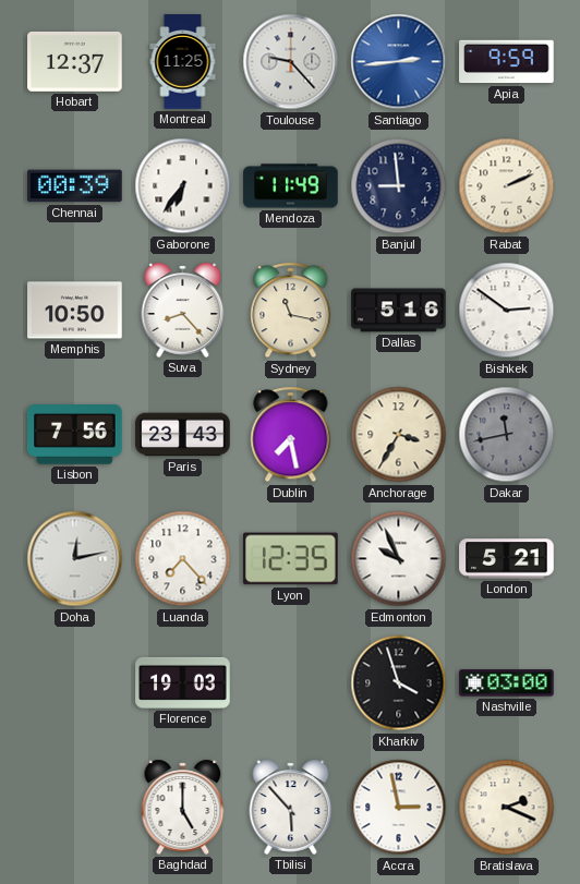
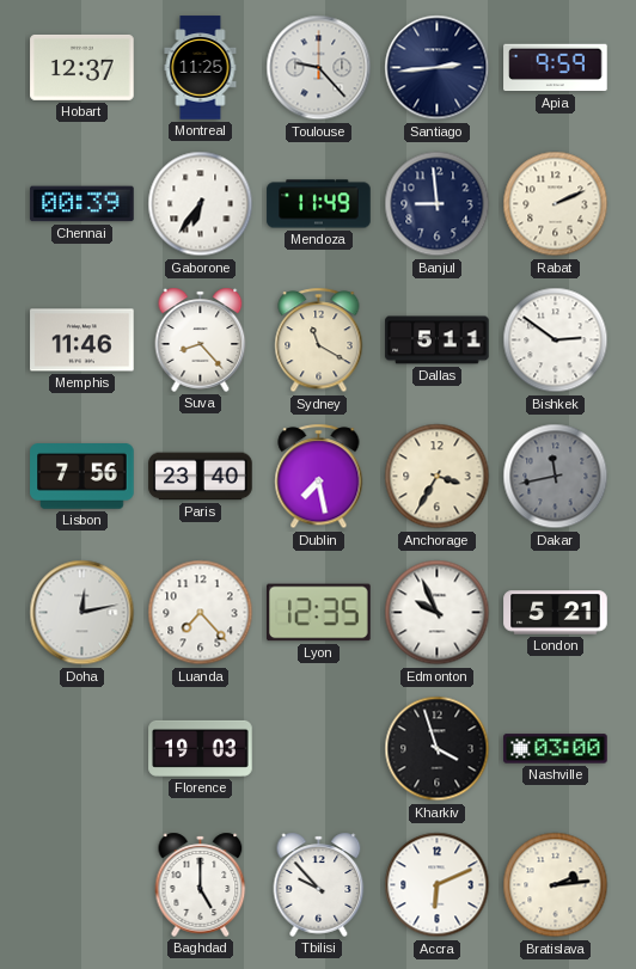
Santiago dial: blue -> navy
Memphis: 10:50 -> 11:46
Sydney: 11:17 -> 11:20
Dallas: 5:16 -> 5:11
Paris: 23:43 -> 23:40
Tbilisi: 5:53 -> 9:53
Accra: 2:58 -> 6:11
Bratislava: 2:19 -> 2:14
